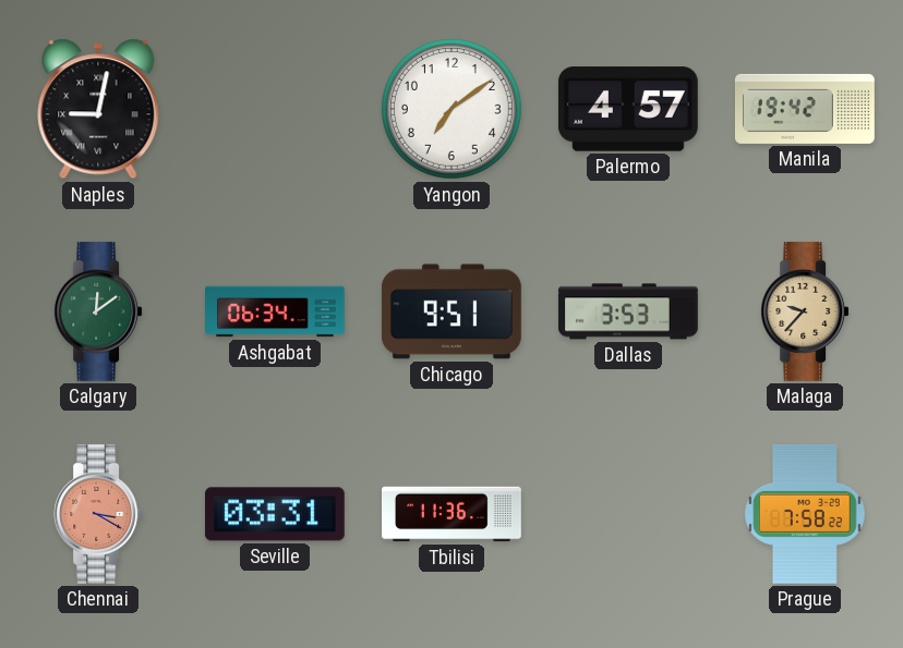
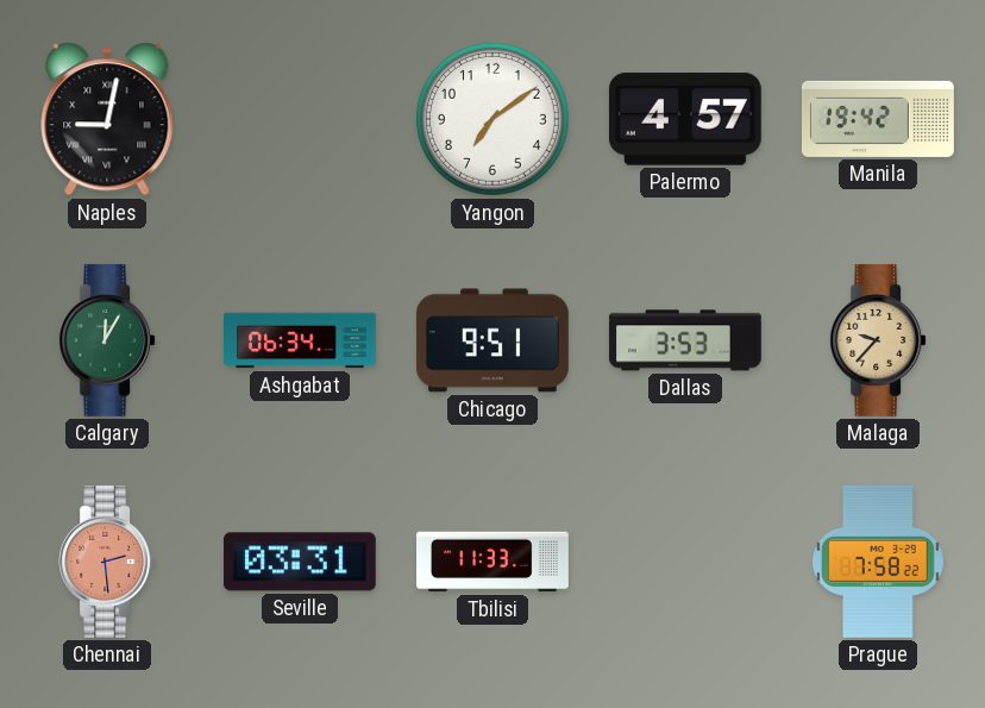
Calgary: 12:09 -> 12:05
Chennai: 3:20 -> 2:29
Tbilisi: 11:36 -> 11:33
